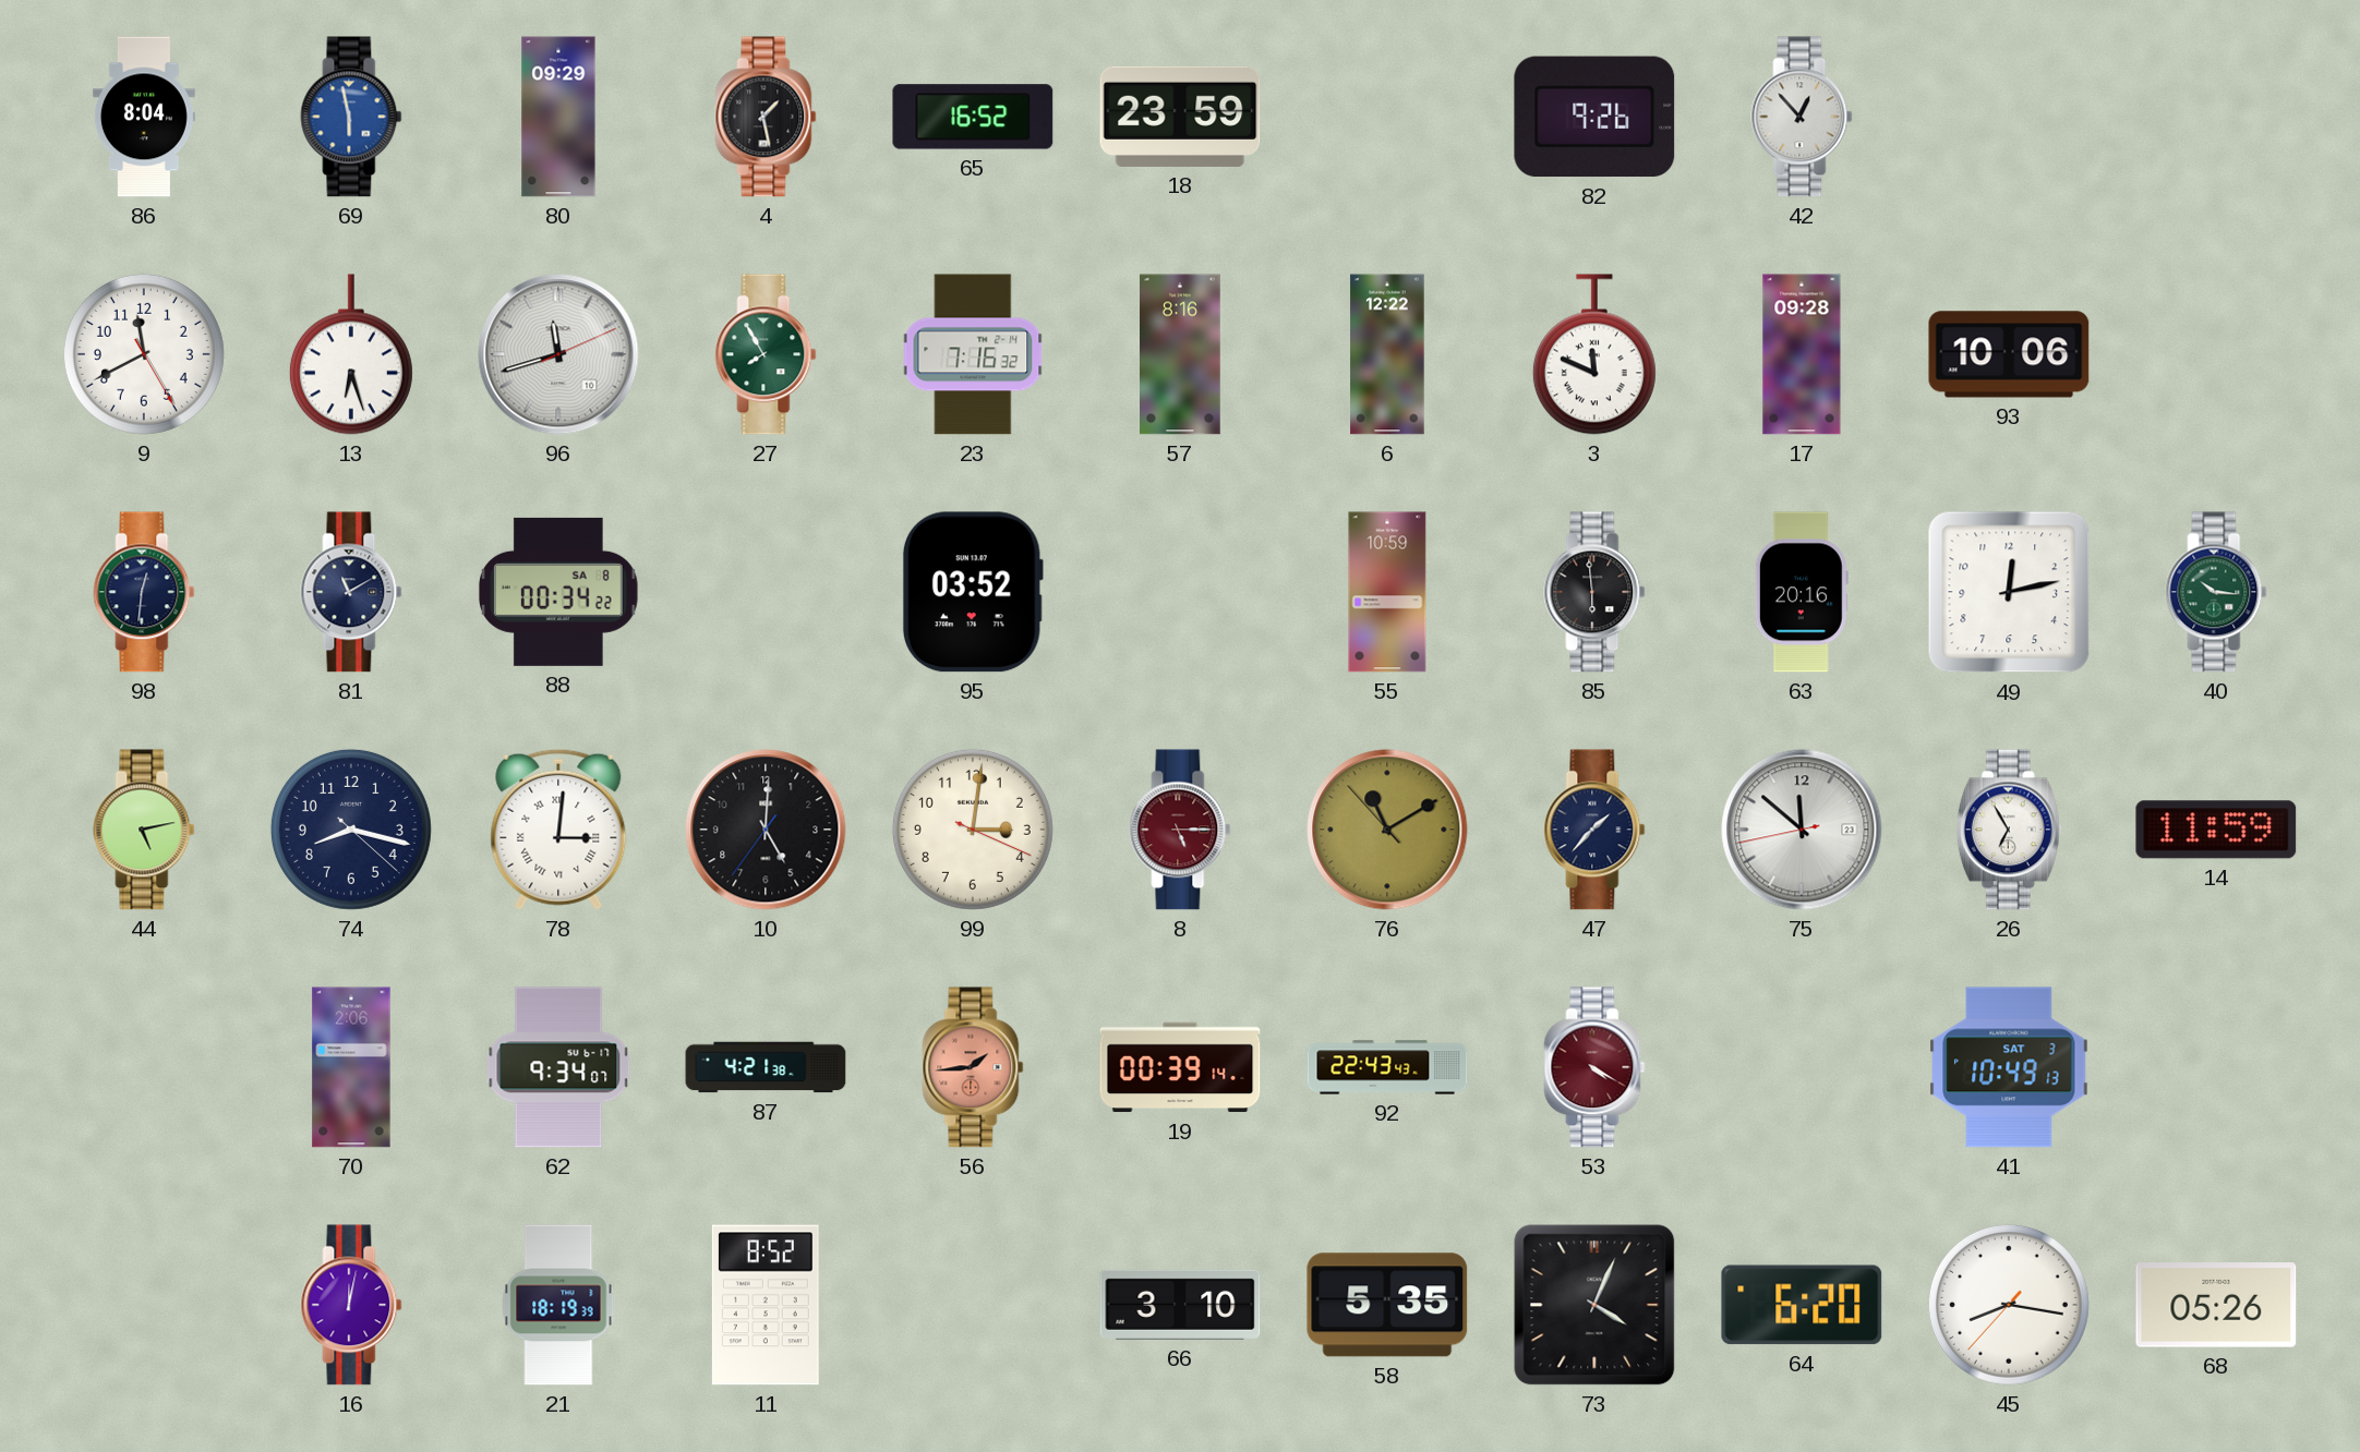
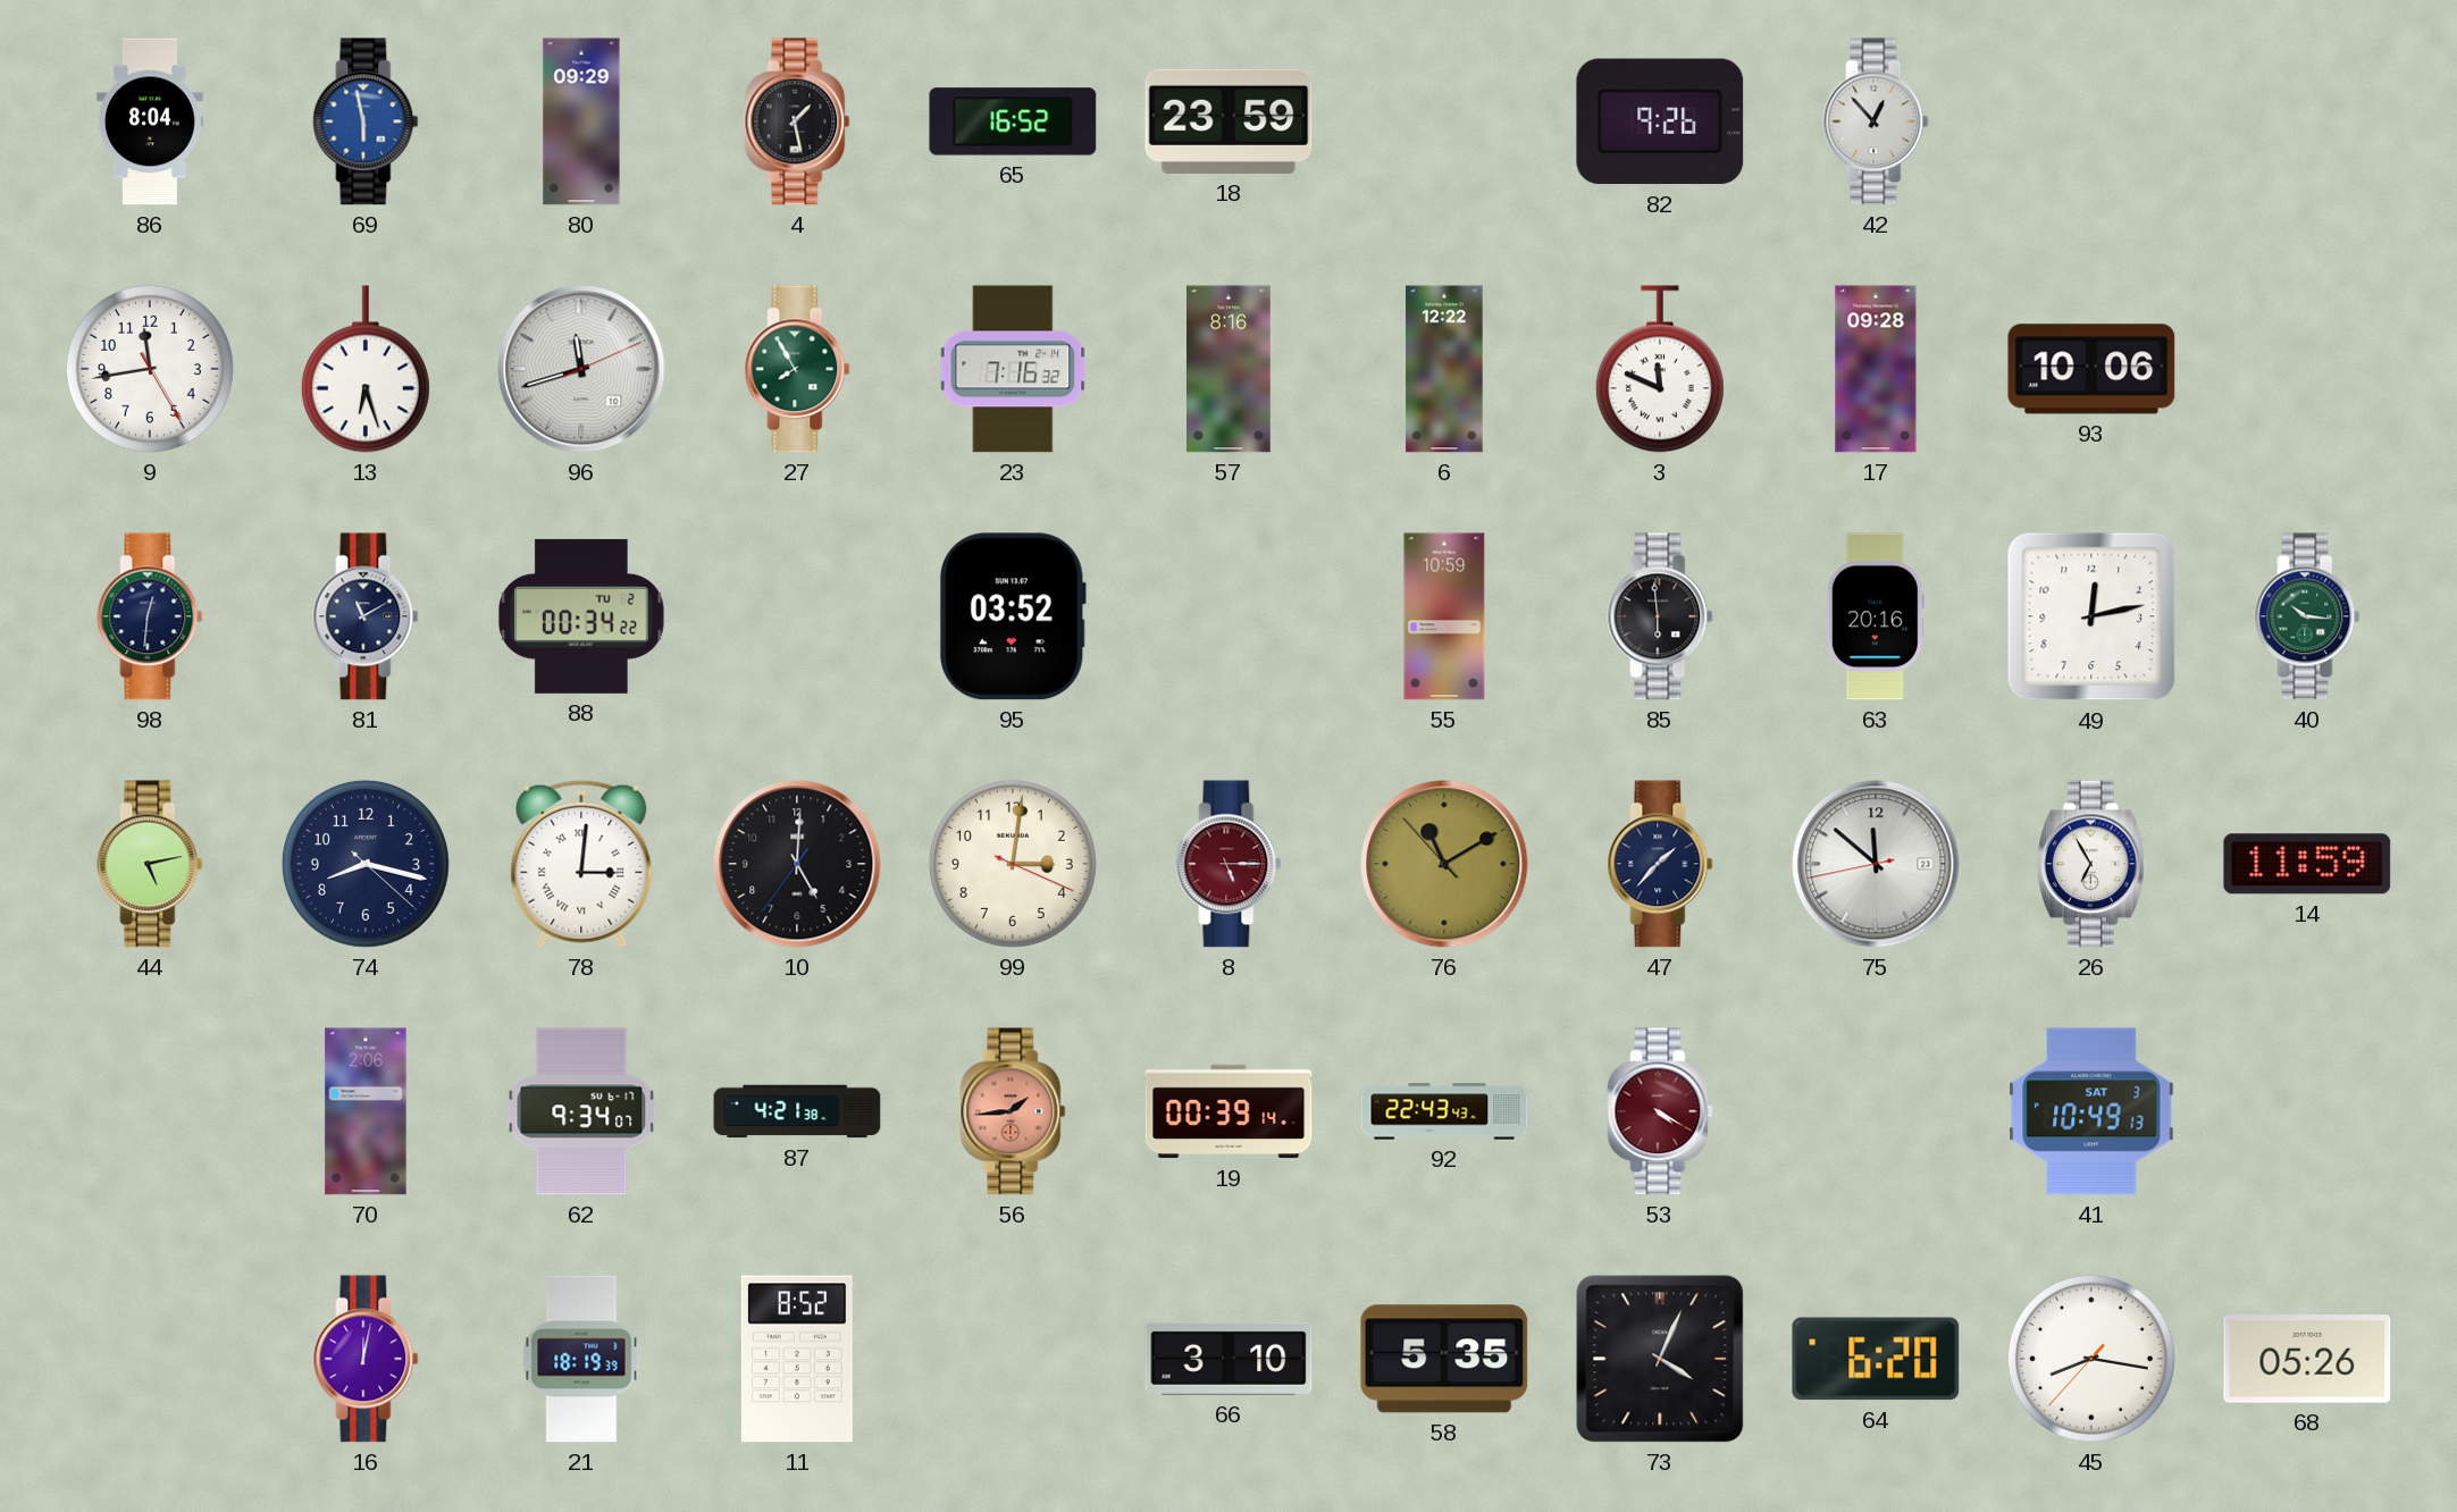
9: 11:40 -> 11:43
88 date: SA 8 -> TU 2
